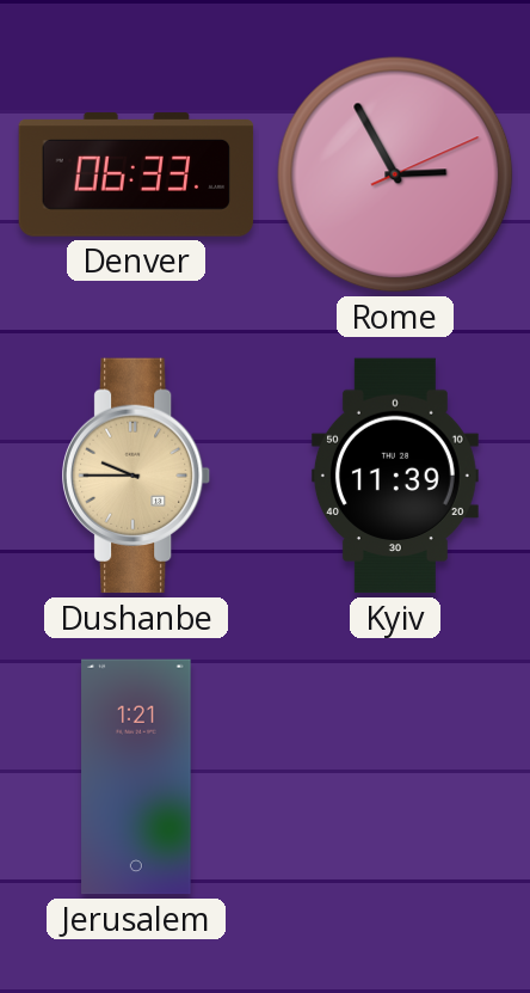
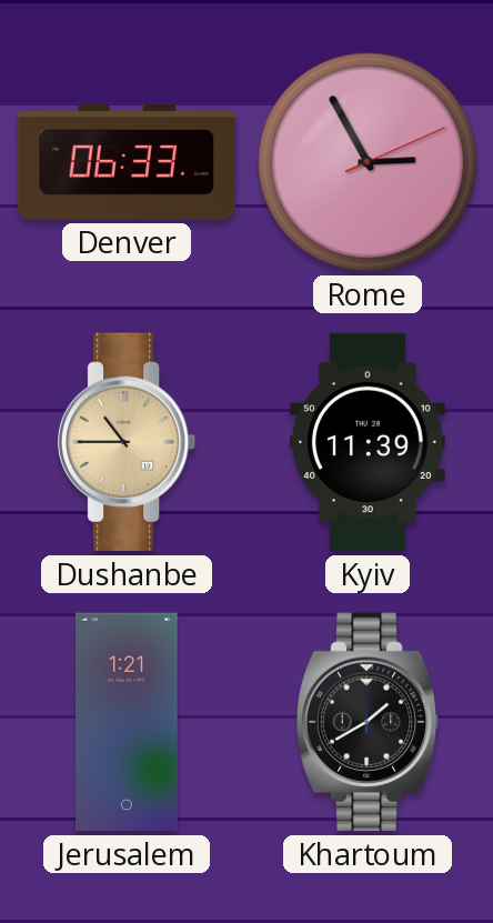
Dushanbe: 9:45 -> 10:45
Khartoum: none -> 1:40
